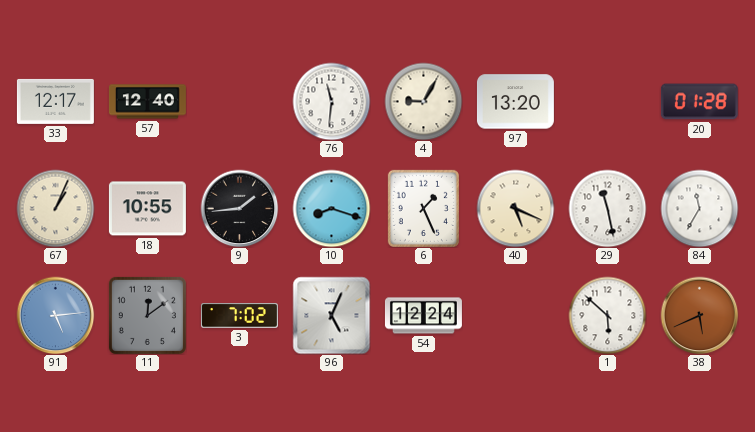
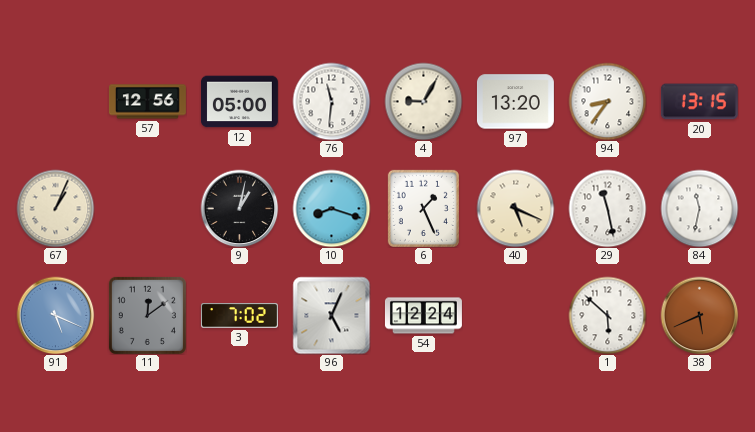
33: 12:17 -> none
57: 12:40 -> 12:56
12: none -> 05:00
94: none -> 8:36
20: 01:28 -> 13:15
18: 10:55 -> none
9: 1:44 -> 1:02
84: 11:35 -> 11:32
91: 5:14 -> 5:19
